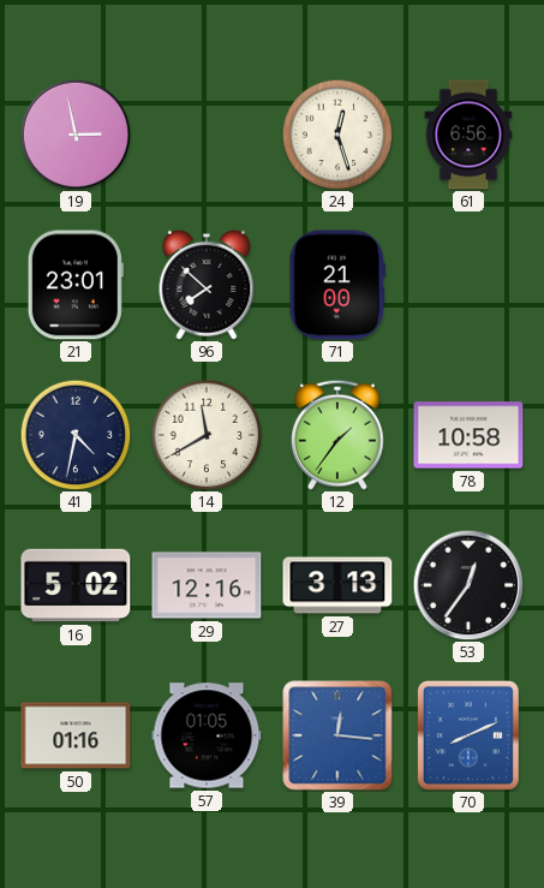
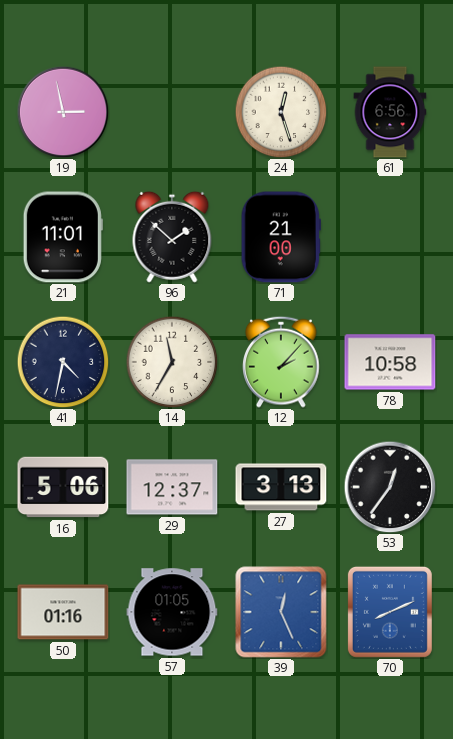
21: 23:01 -> 11:01
96: 7:52 -> 1:52
14: 11:40 -> 11:35
12: 1:36 -> 2:07
16: 5:02 -> 5:06
29: 12:16 -> 12:37
39: 12:16 -> 12:26
